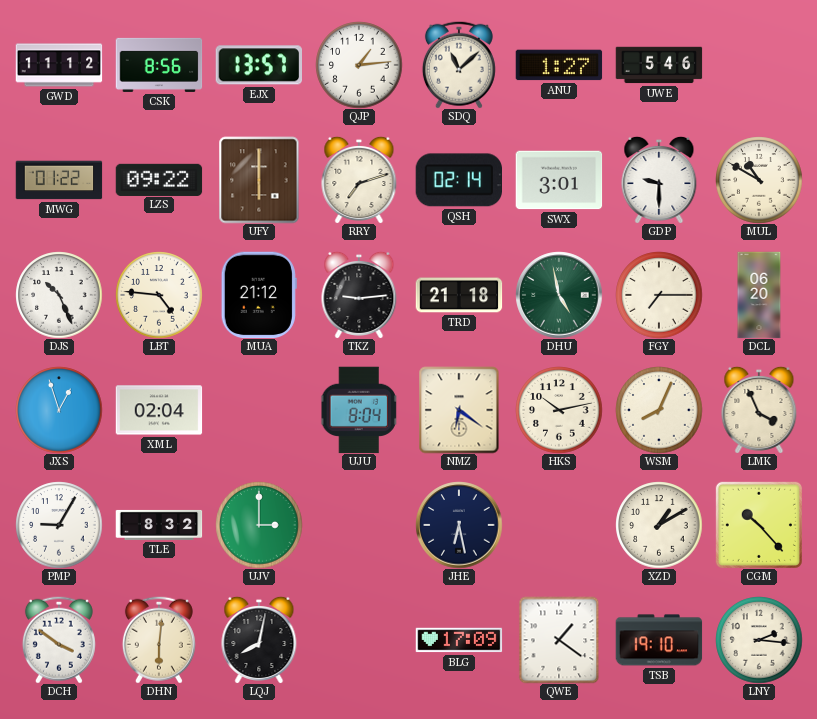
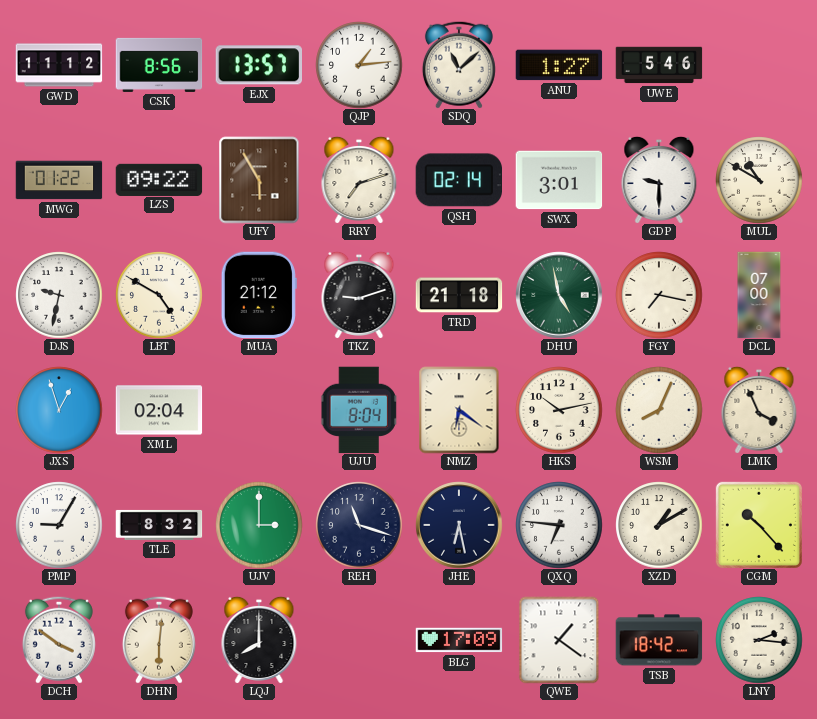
UFY: 6:00 -> 5:55
DJS: 10:26 -> 9:32
LBT: 4:46 -> 4:50
TKZ: 9:14 -> 9:12
FGY: 7:15 -> 7:17
DCL: 06:20 -> 07:00
REH: none -> 11:18
QXQ: none -> 6:46
LQJ: 8:02 -> 8:00
TSB: 19:10 -> 18:42
